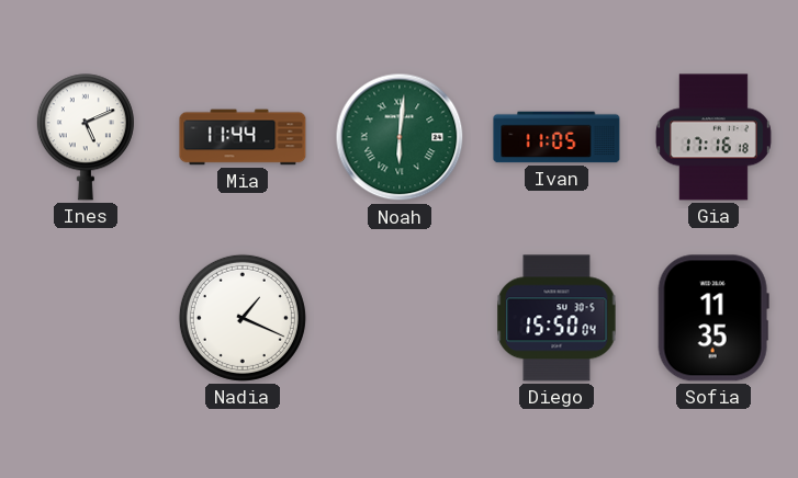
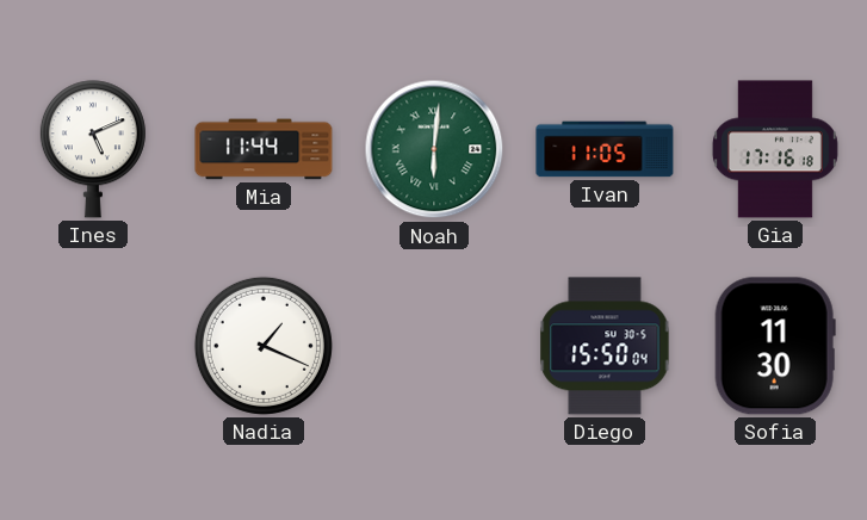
Sofia: 11:35 -> 11:30
